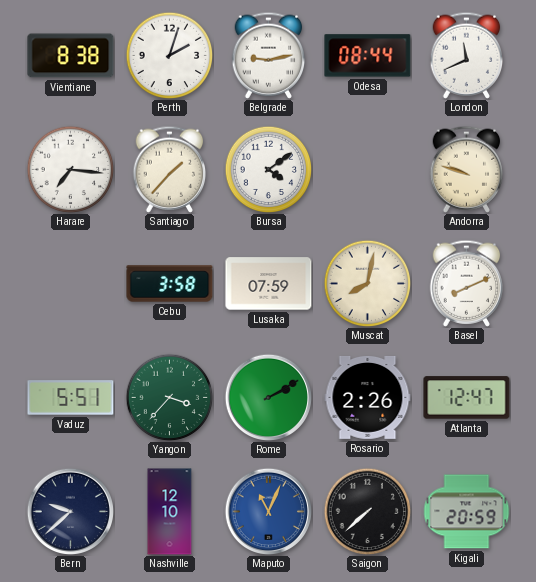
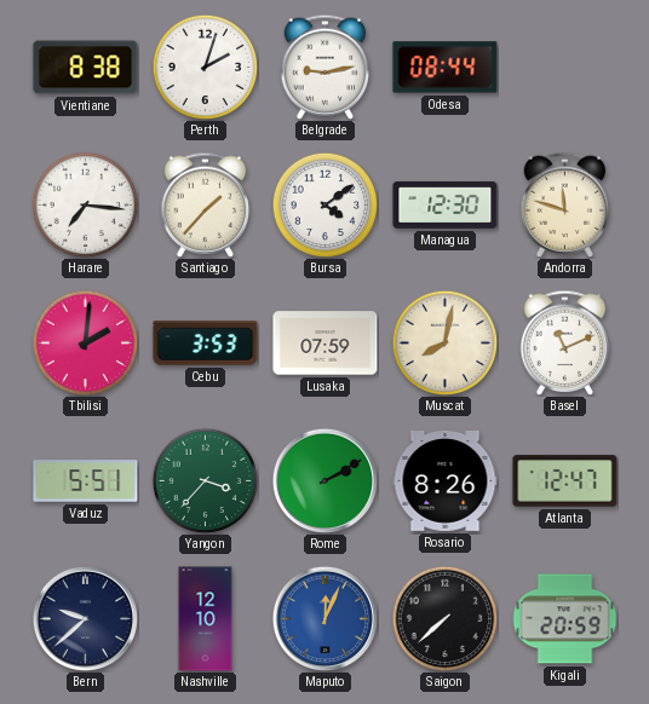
London: 11:41 -> none
Managua: none -> 12:30
Andorra: 9:48 -> 11:48
Tbilisi: none -> 2:01
Cebu: 3:58 -> 3:53
Basel: 8:11 -> 11:11
Rosario: 2:26 -> 8:26
Maputo: 11:04 -> 12:04
